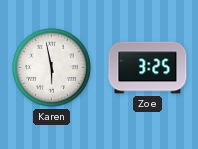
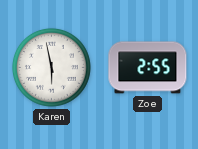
Zoe: 3:25 -> 2:55
